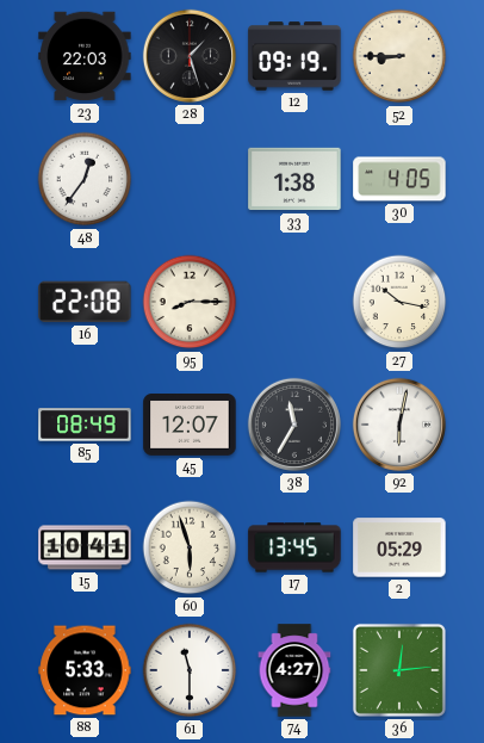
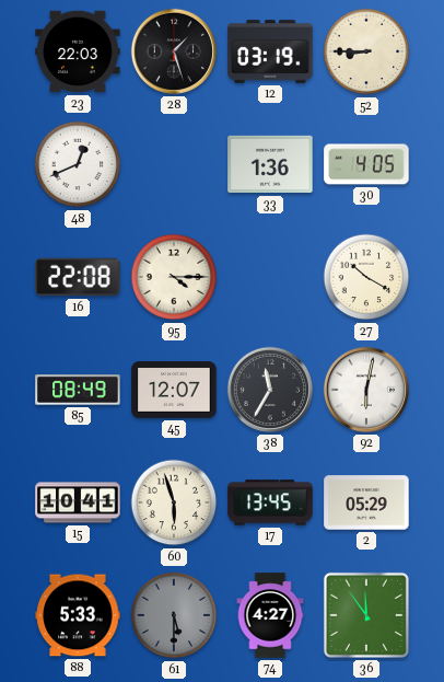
12: 09:19 -> 03:19
48: 12:36 -> 12:41
33: 1:38 -> 1:36
95: 8:15 -> 4:15
27: 10:17 -> 10:20
61: 11:30 -> 5:30
61 dial: white -> grey
36: 12:14 -> 11:54
